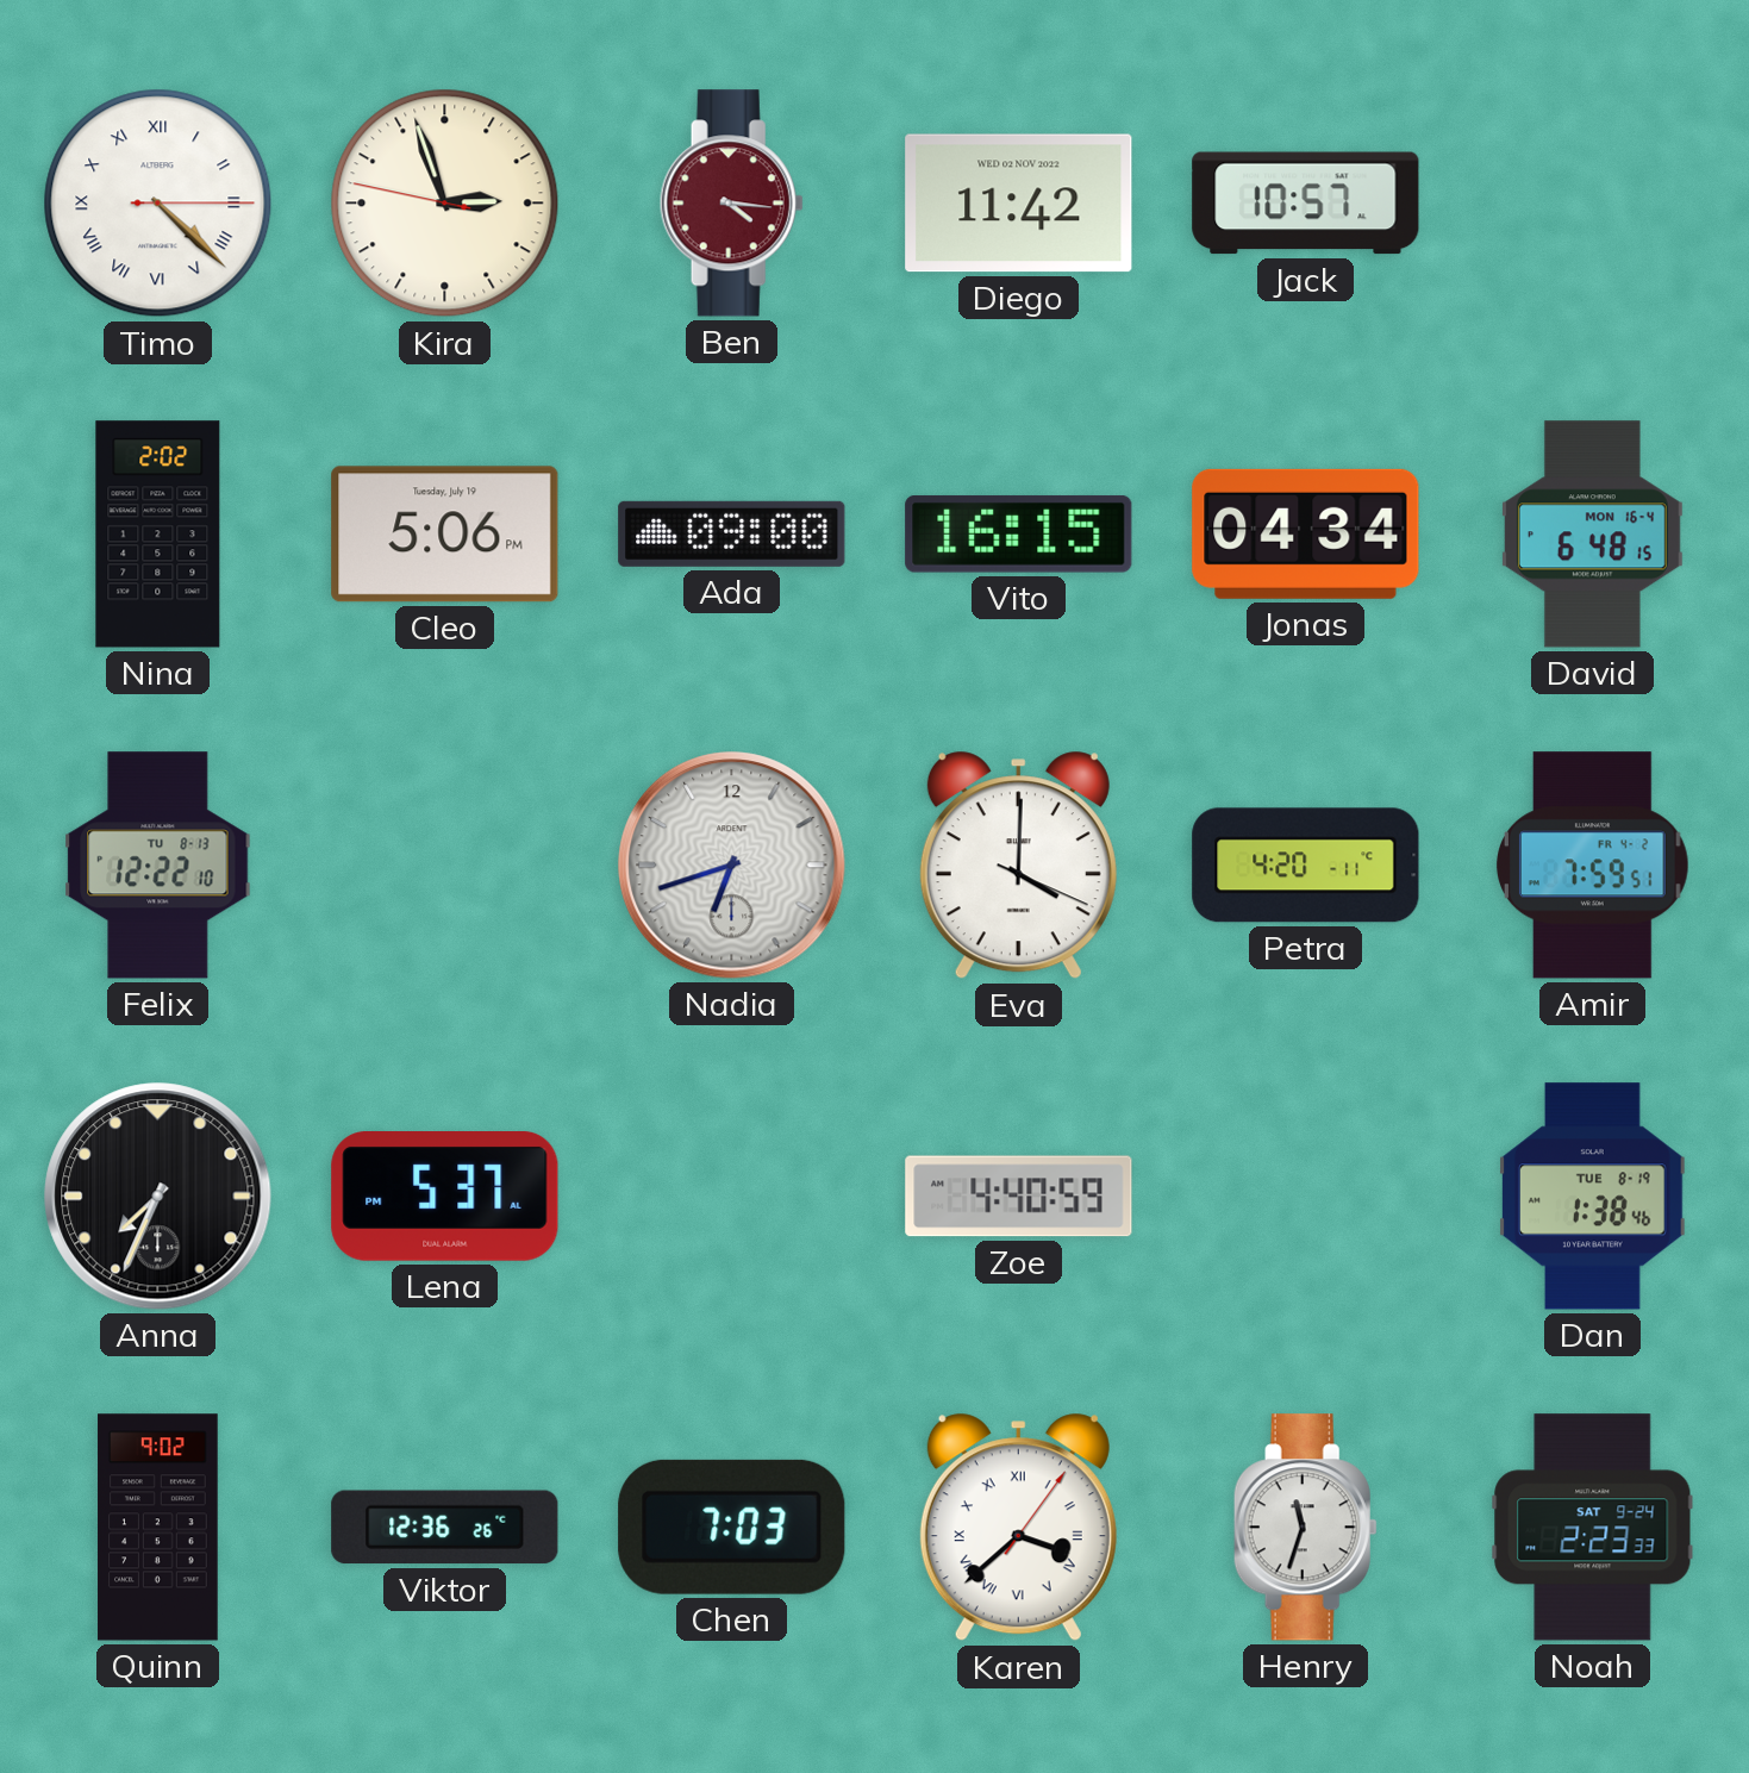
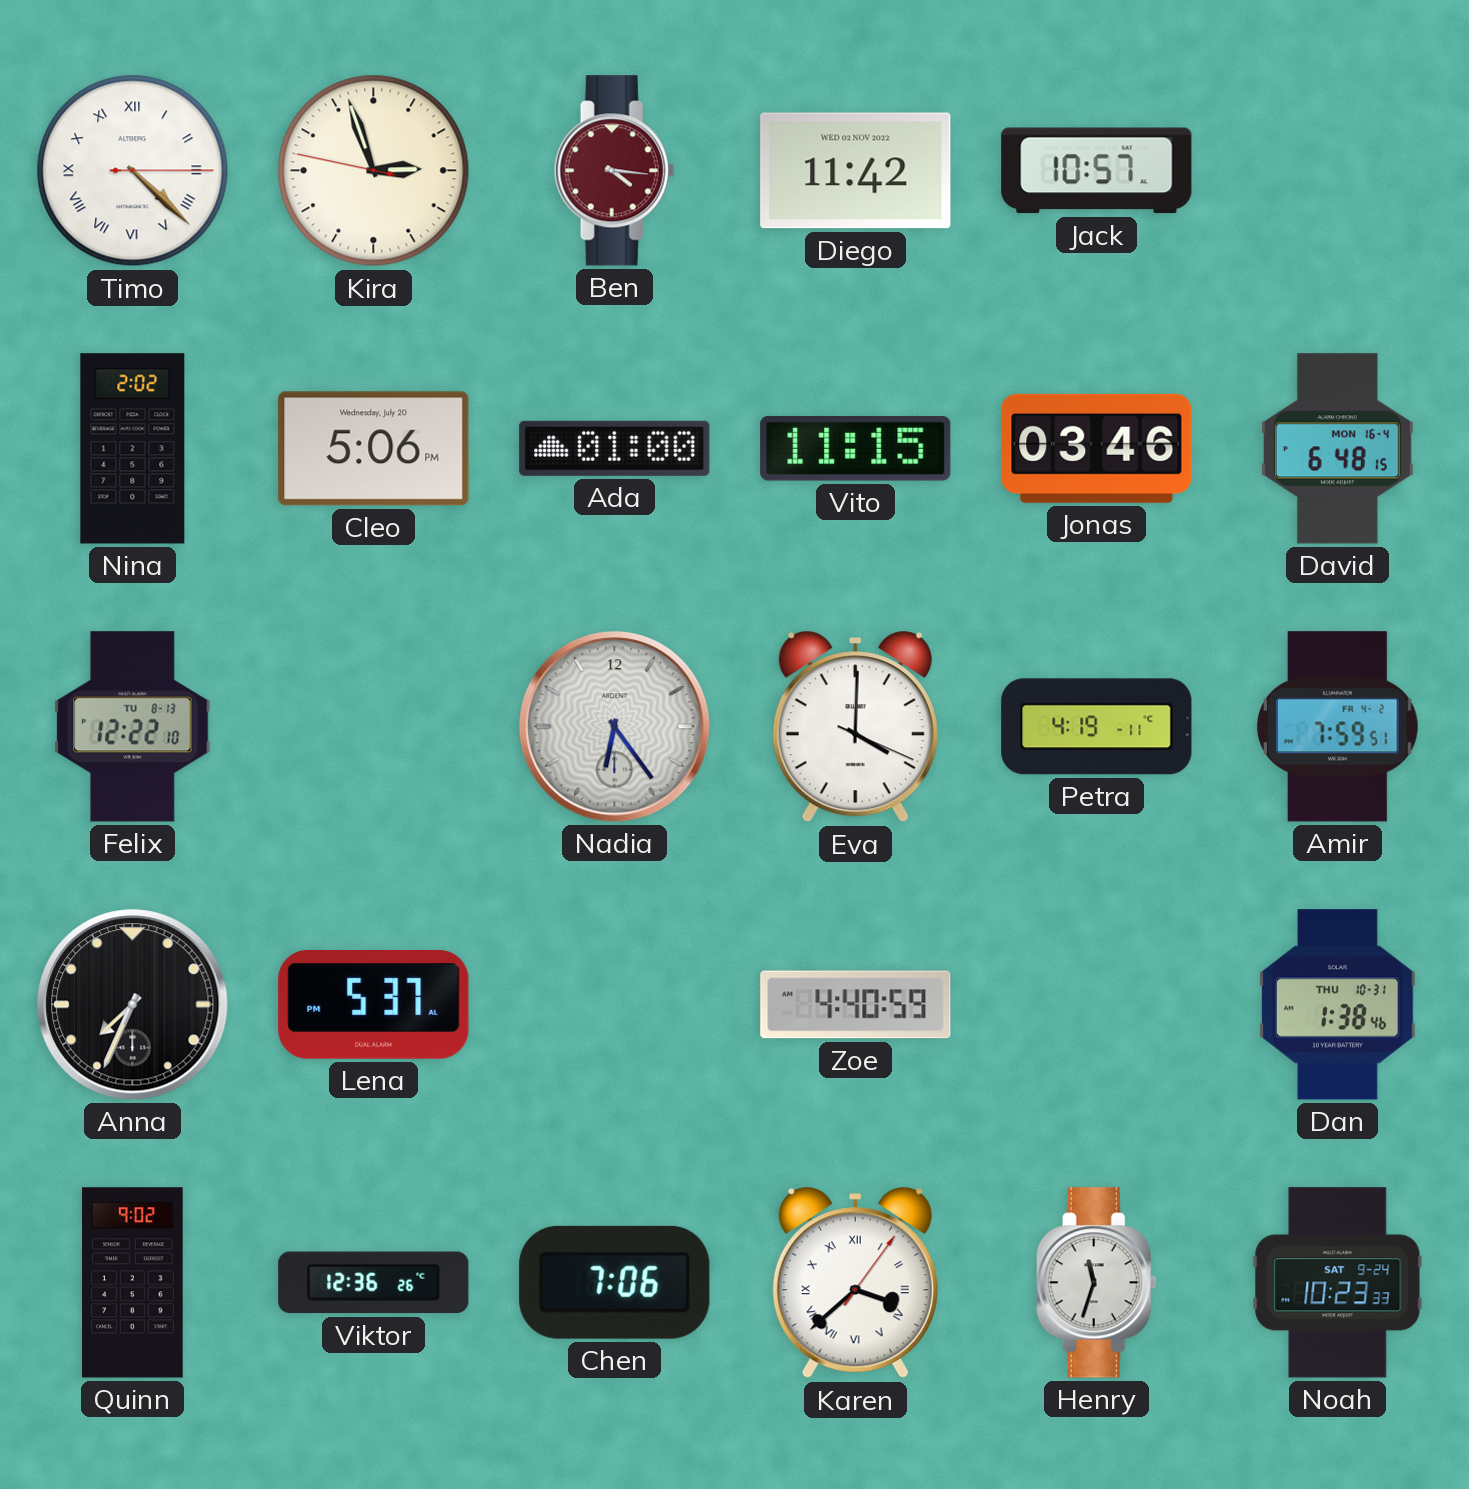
Cleo date: Tuesday, July 19 -> Wednesday, July 20
Ada: 09:00 -> 01:00
Vito: 16:15 -> 11:15
Jonas: 04:34 -> 03:46
Nadia: 6:42 -> 6:24
Petra: 4:20 -> 4:19
Dan date: TUE 8-19 -> THU 10-31
Chen: 7:03 -> 7:06
Noah: 2:23 -> 10:23
